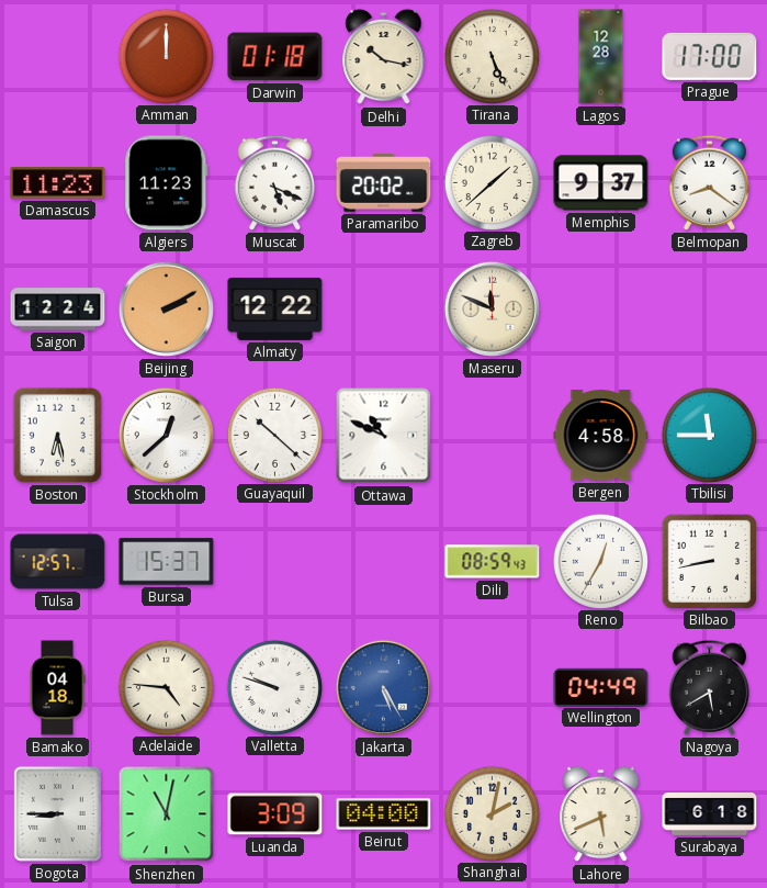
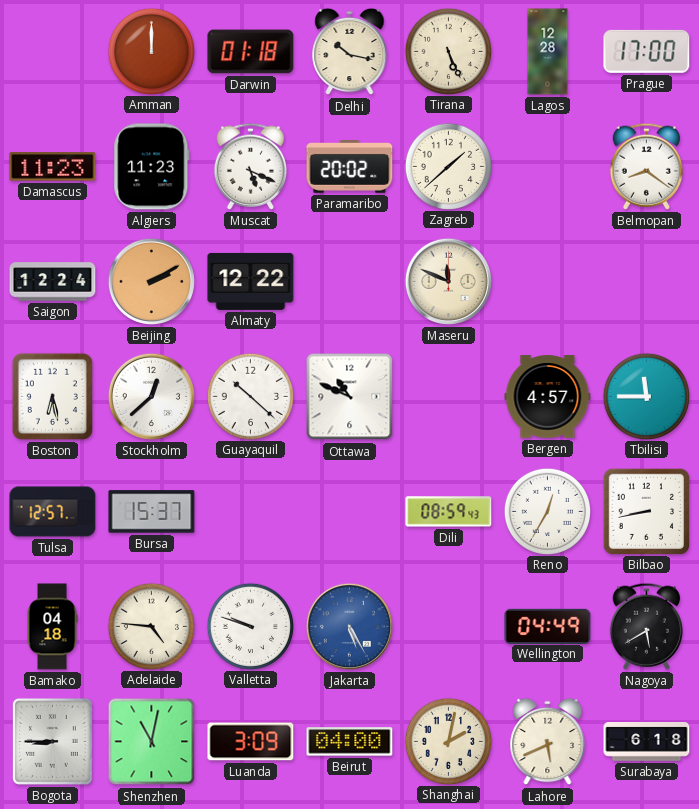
Memphis: 9:37 -> none
Bergen: 4:58 -> 4:57
